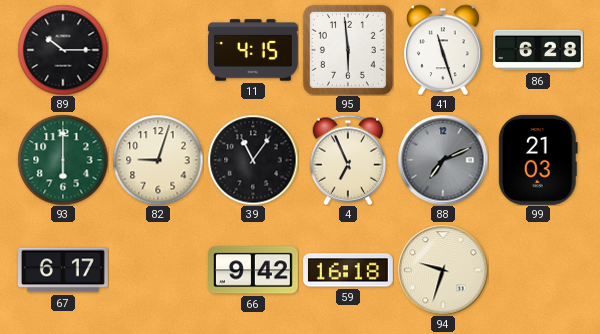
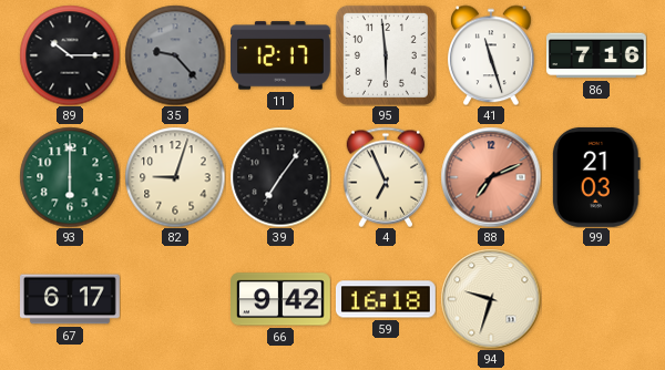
35: none -> 9:23
11: 4:15 -> 12:17
86: 6:28 -> 7:16
39: 11:06 -> 7:06
88 dial: grey -> salmon
